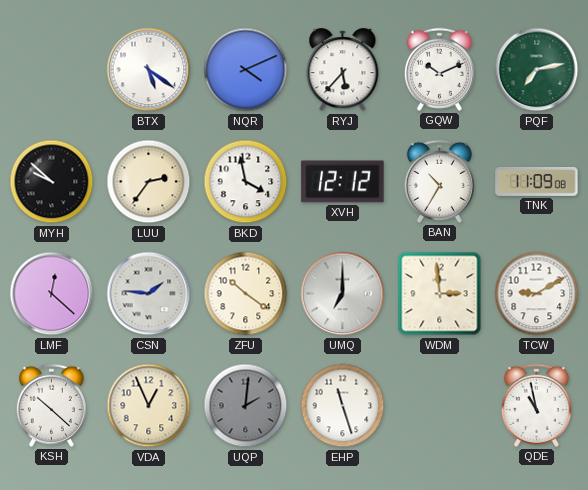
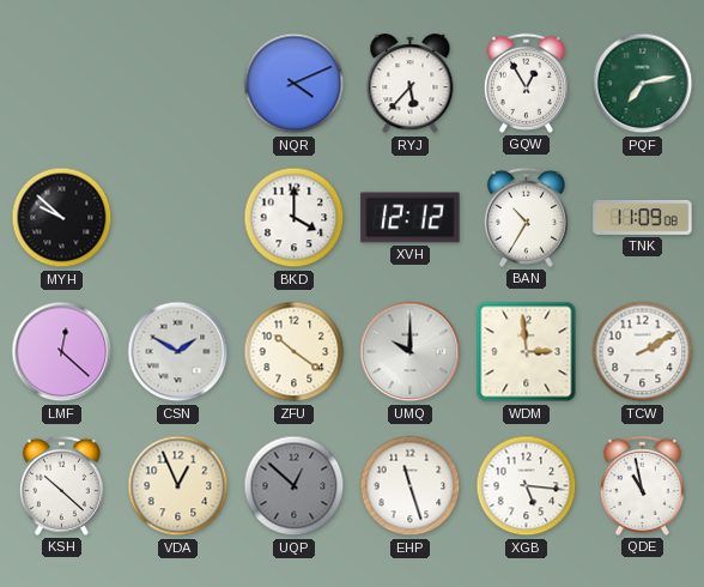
BTX: 5:21 -> none
GQW: 10:11 -> 12:55
LUU: 2:36 -> none
BKD: 3:58 -> 4:00
CSN: 1:46 -> 1:50
UMQ: 7:00 -> 10:00
TCW: 9:10 -> 2:10
UQP: 2:01 -> 12:52
XGB: none -> 5:16
